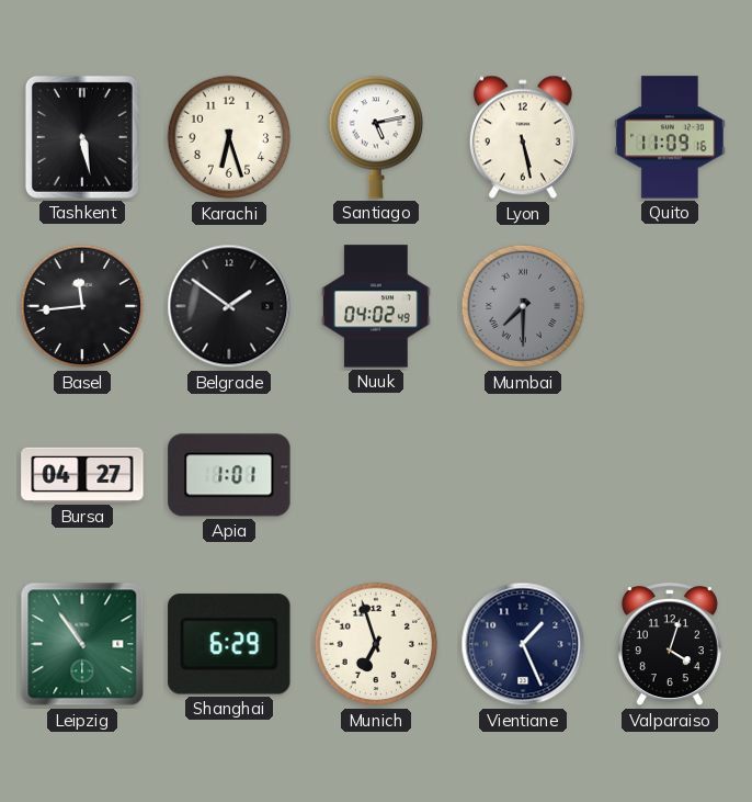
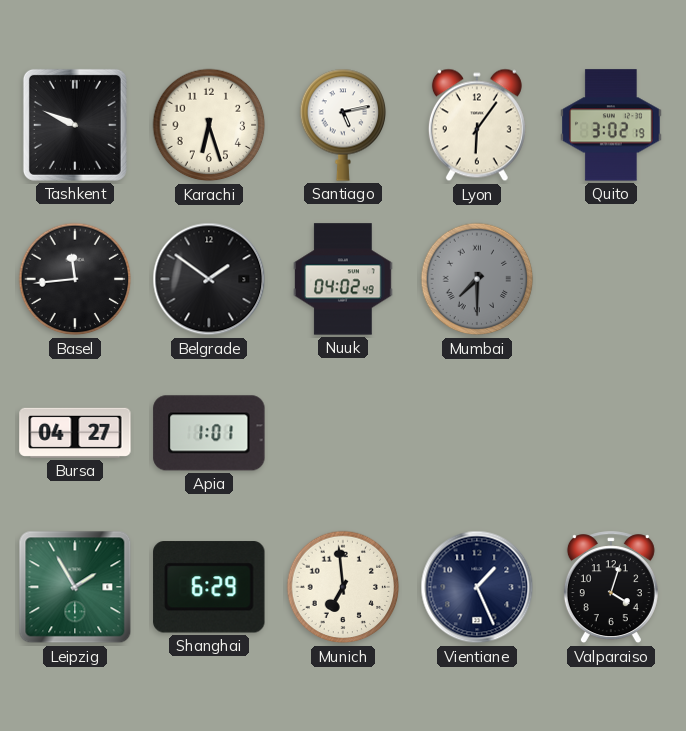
Tashkent: 5:28 -> 9:49
Lyon: 5:28 -> 6:06
Quito: 11:09 -> 3:02
Leipzig: 10:54 -> 1:55
Munich: 6:57 -> 6:59
